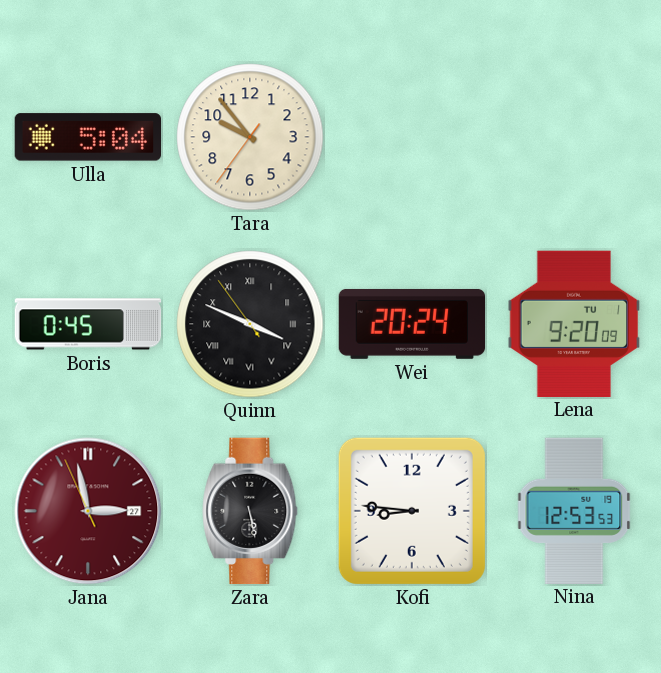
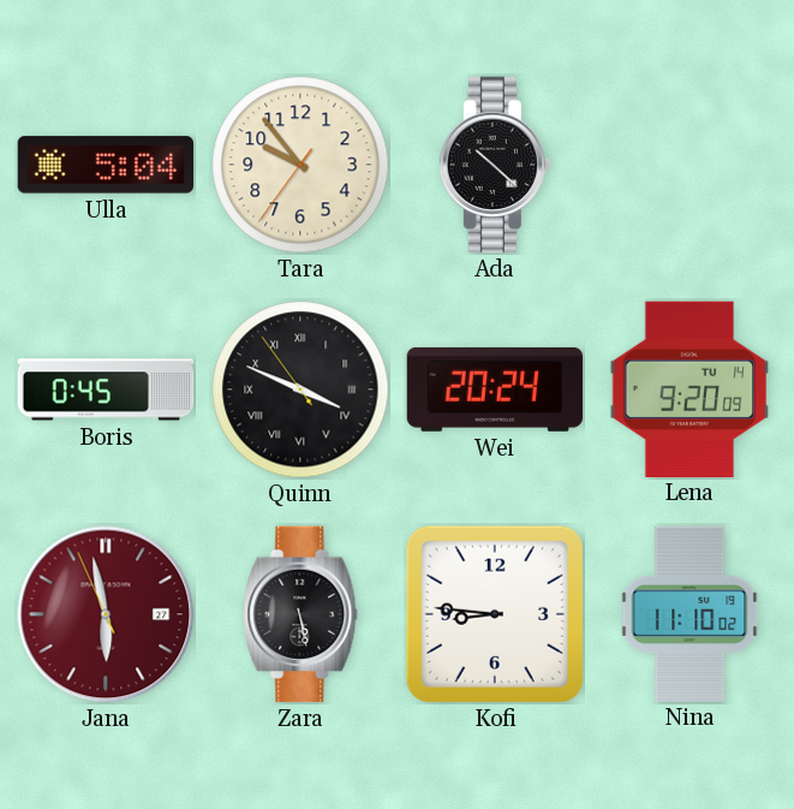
Ada: none -> 10:22
Lena date: TU 1 -> TU 14
Jana: 2:57 -> 5:57
Nina: 12:53 -> 11:10
